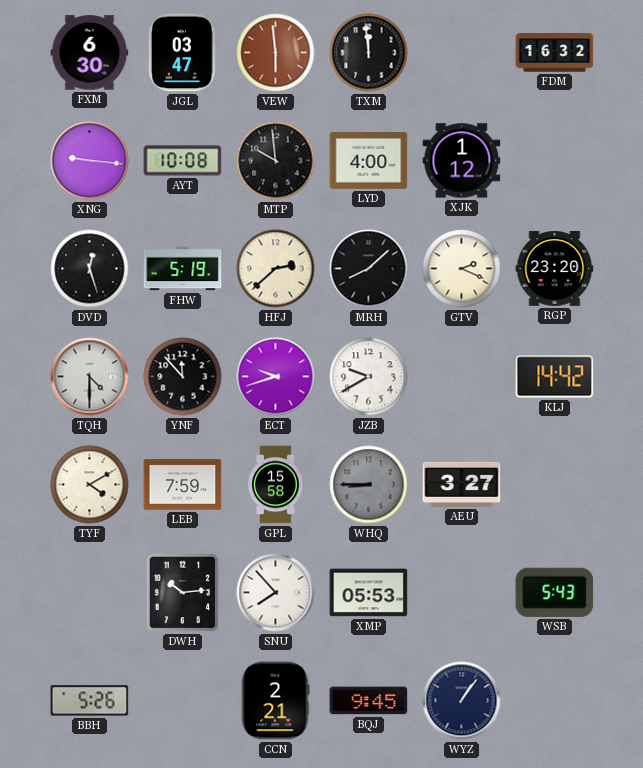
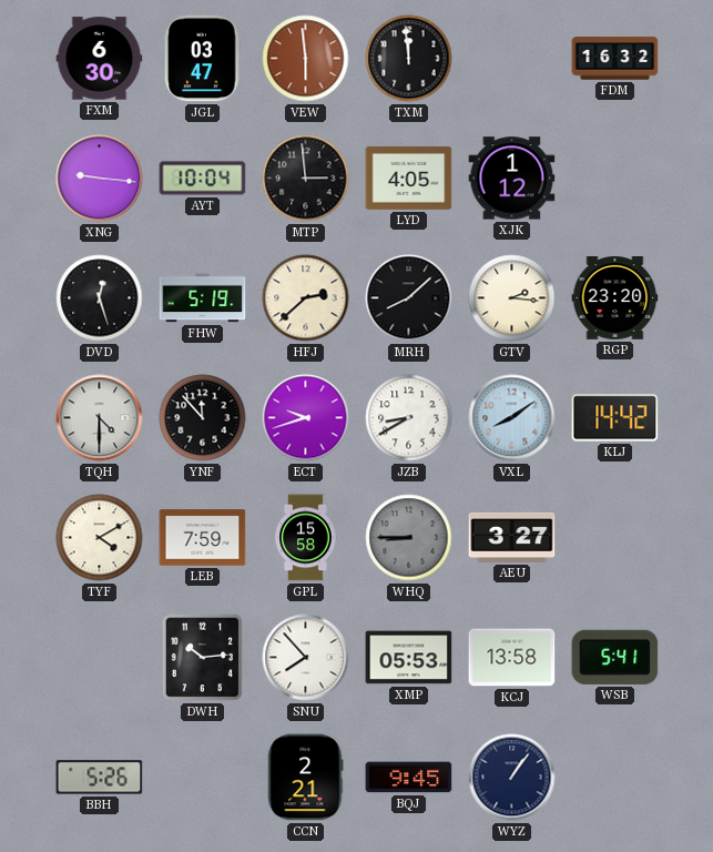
AYT: 10:08 -> 10:04
MTP: 9:59 -> 2:59
LYD: 4:00 -> 4:05
GTV: 2:19 -> 2:16
JZB: 9:40 -> 8:40
VXL: none -> 8:09
KCJ: none -> 13:58
WSB: 5:43 -> 5:41
